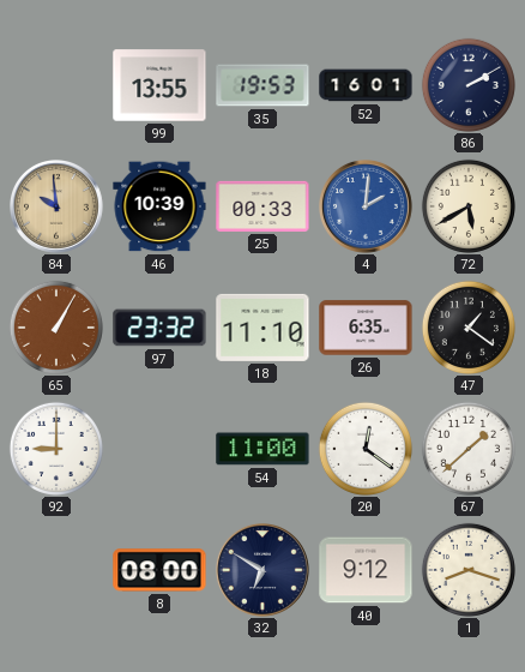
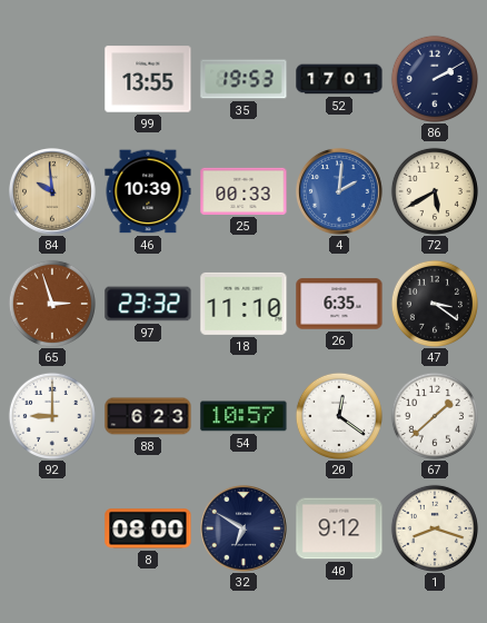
52: 16:01 -> 17:01
65: 1:05 -> 2:57
47: 1:21 -> 3:21
88: none -> 6:23
54: 11:00 -> 10:57
